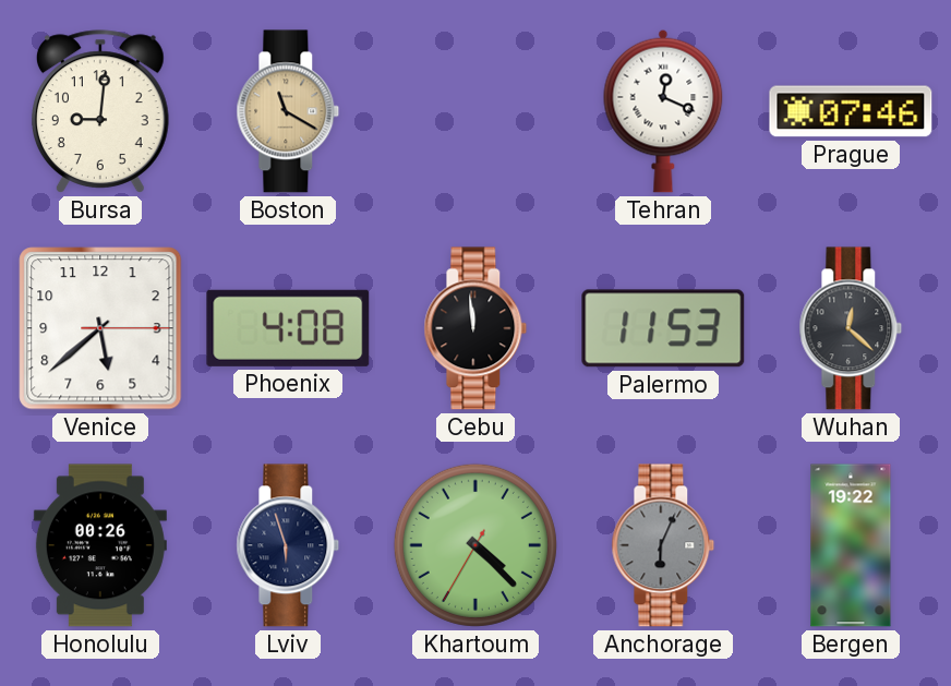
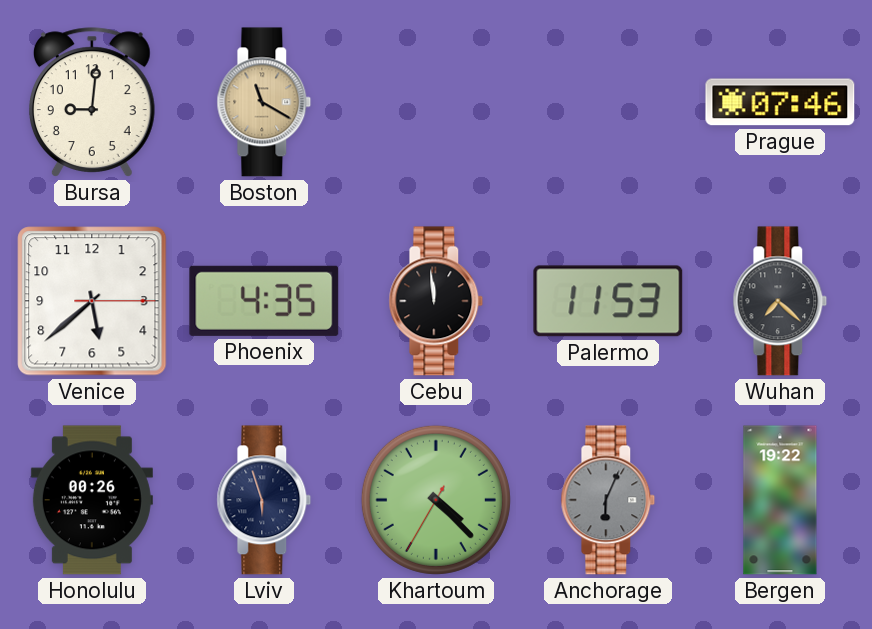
Tehran: 12:19 -> none
Phoenix: 4:08 -> 4:35
Wuhan: 12:22 -> 7:22
